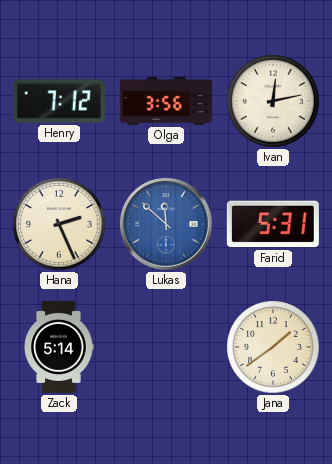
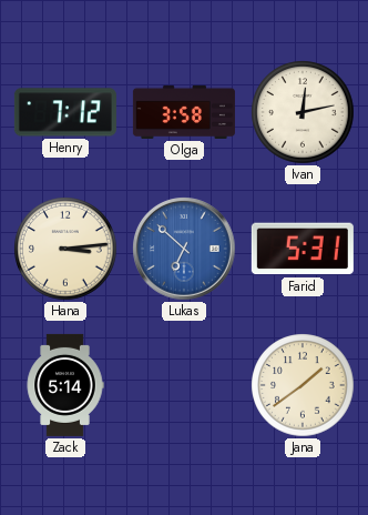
Olga: 3:56 -> 3:58
Hana: 2:26 -> 3:14
Lukas: 11:52 -> 6:52
